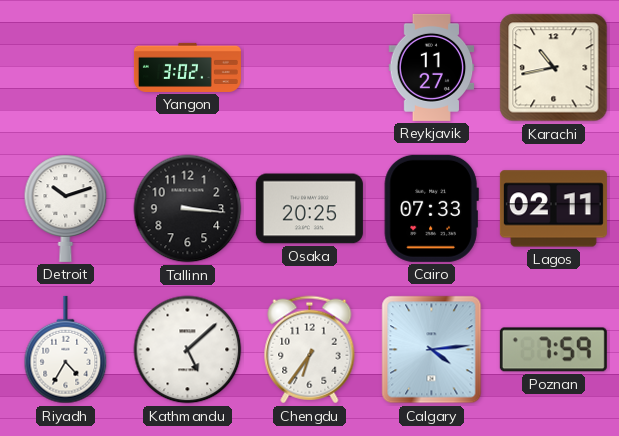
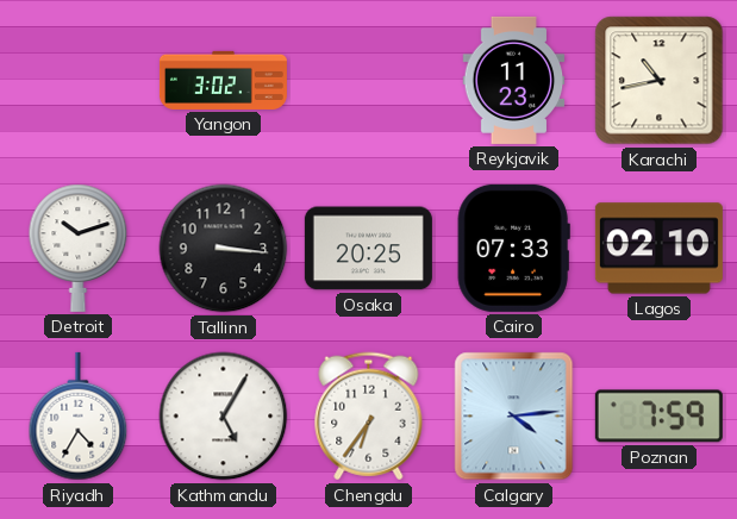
Reykjavik: 11:27 -> 11:23
Lagos: 02:11 -> 02:10
Kathmandu: 5:08 -> 5:05
